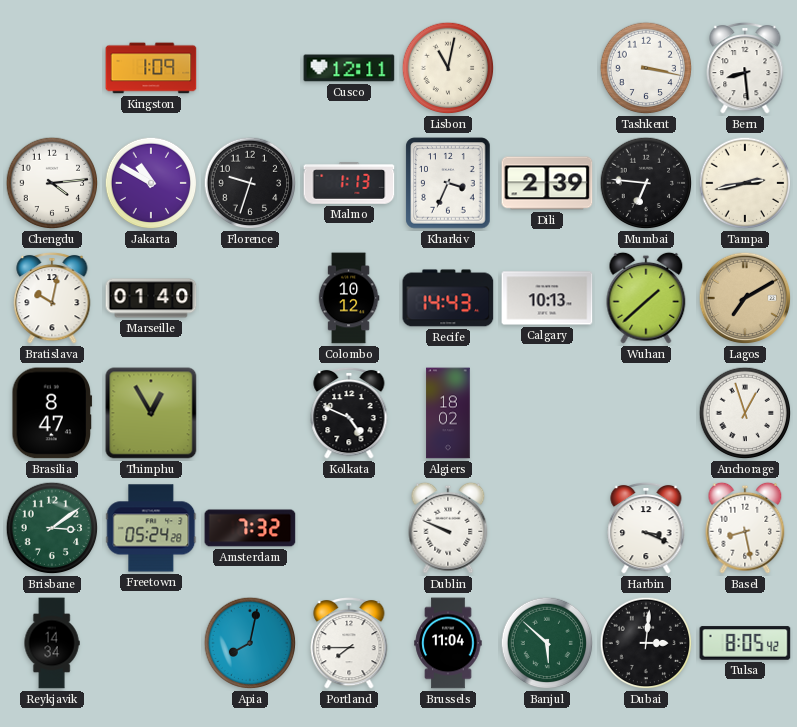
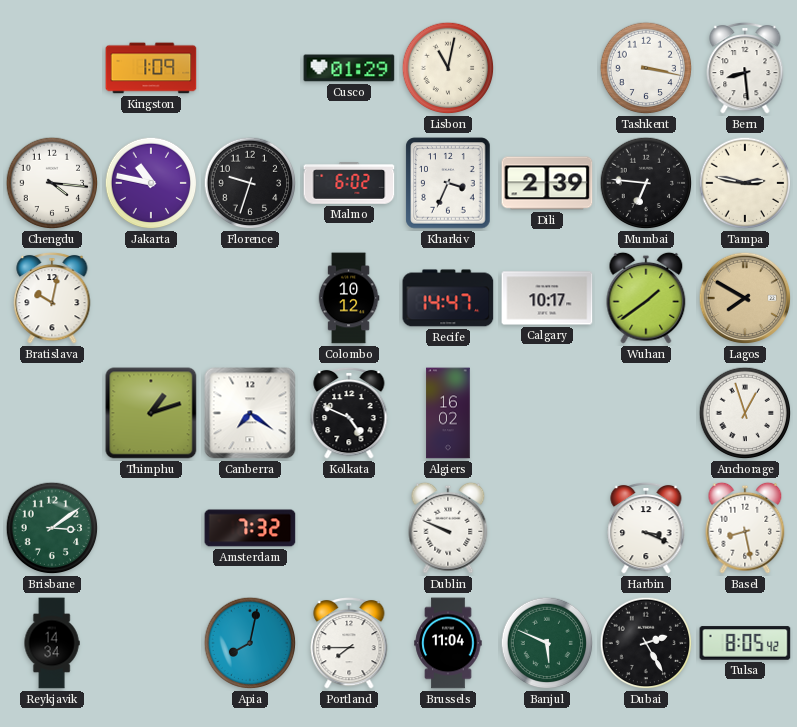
Cusco: 12:11 -> 01:29
Chengdu: 4:14 -> 4:16
Jakarta: 10:50 -> 10:47
Malmo: 1:13 -> 6:02
Tampa: 2:43 -> 2:47
Marseille: 01:40 -> none
Recife: 14:43 -> 14:47
Calgary: 10:13 -> 10:17
Wuhan: 1:38 -> 1:39
Lagos: 7:10 -> 7:50
Brasilia: 8:47 -> none
Thimphu: 12:55 -> 1:12
Canberra: none -> 7:21
Algiers: 18:02 -> 16:02
Freetown: 05:24 -> none
Banjul: 5:52 -> 5:49
Dubai: 3:01 -> 2:25
